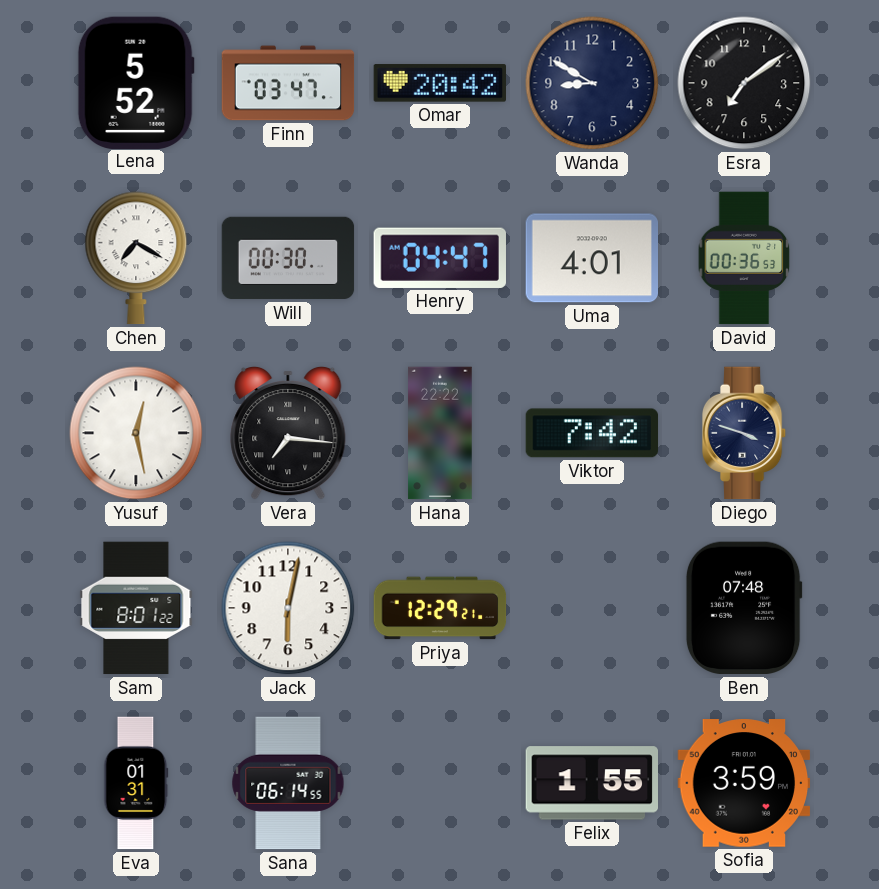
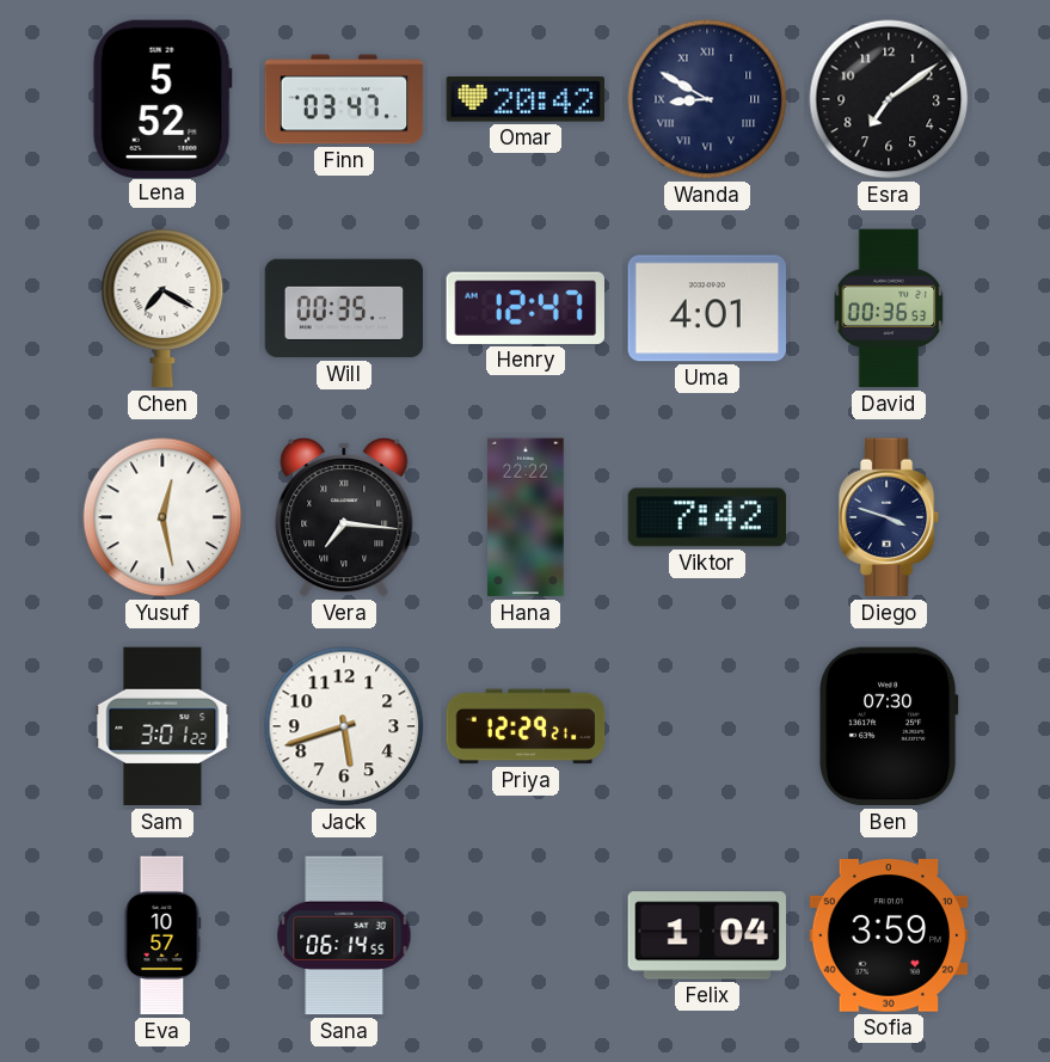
Wanda numerals: Arabic -> Roman
Will: 00:30 -> 00:35
Henry: 04:47 -> 12:47
Sam: 8:01 -> 3:01
Jack: 6:02 -> 5:42
Ben: 07:48 -> 07:30
Eva: 01:31 -> 10:57
Felix: 1:55 -> 1:04
